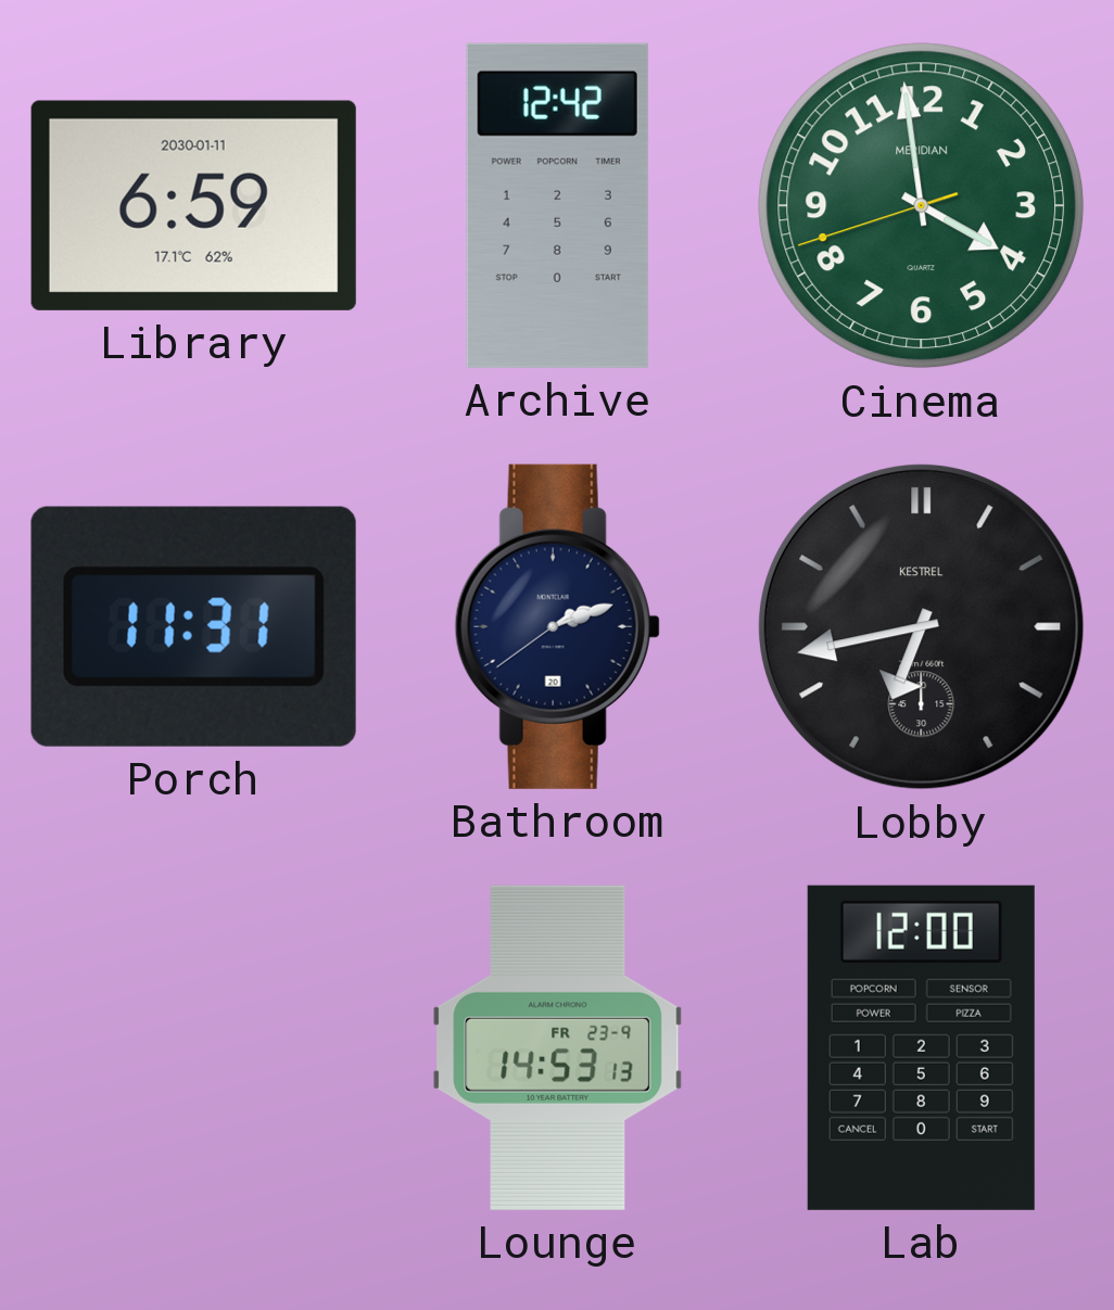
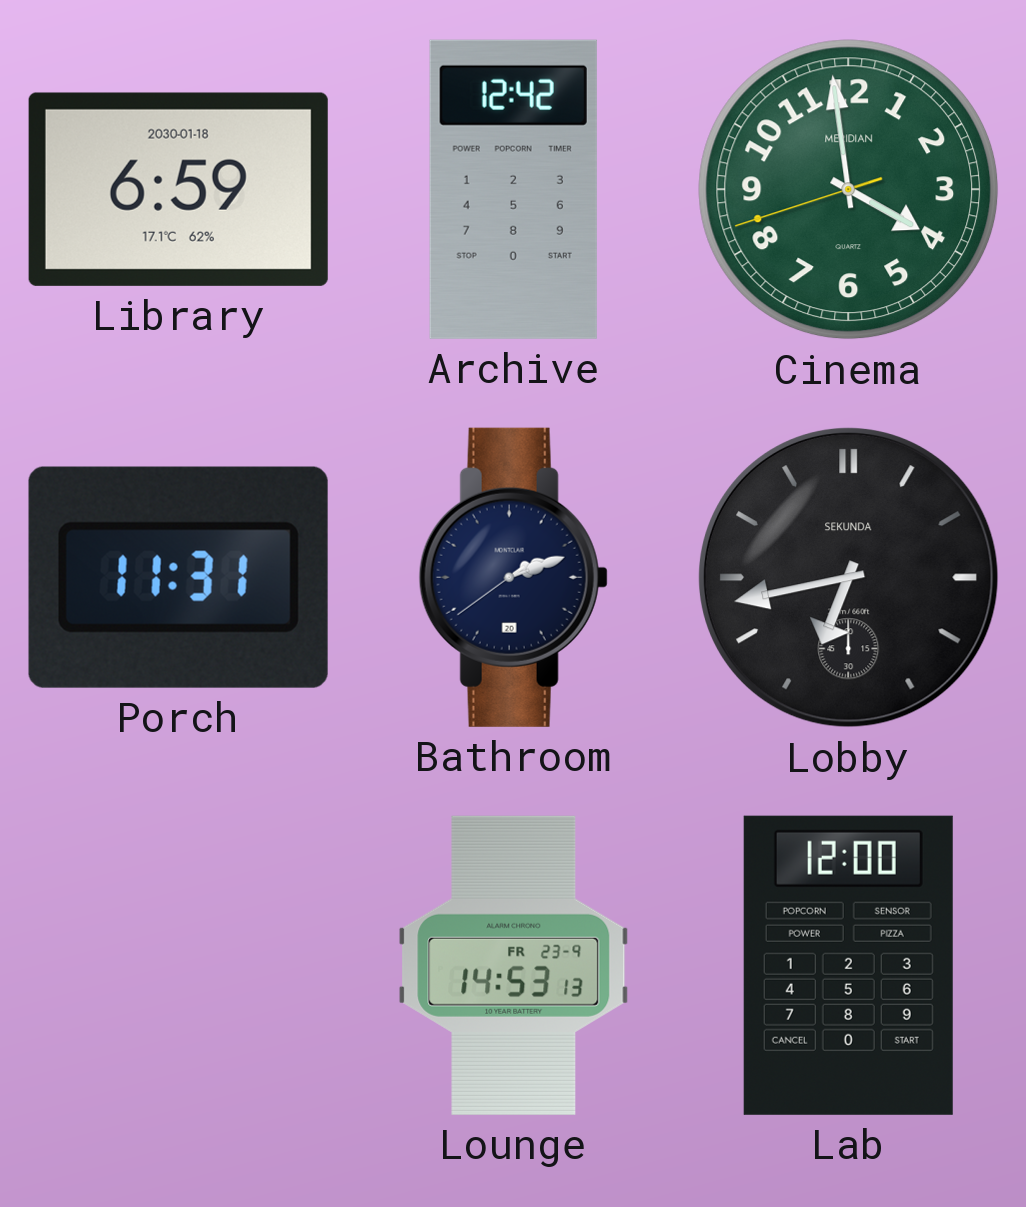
Library date: 2030-01-11 -> 2030-01-18
Lobby brand: KESTREL -> SEKUNDA
